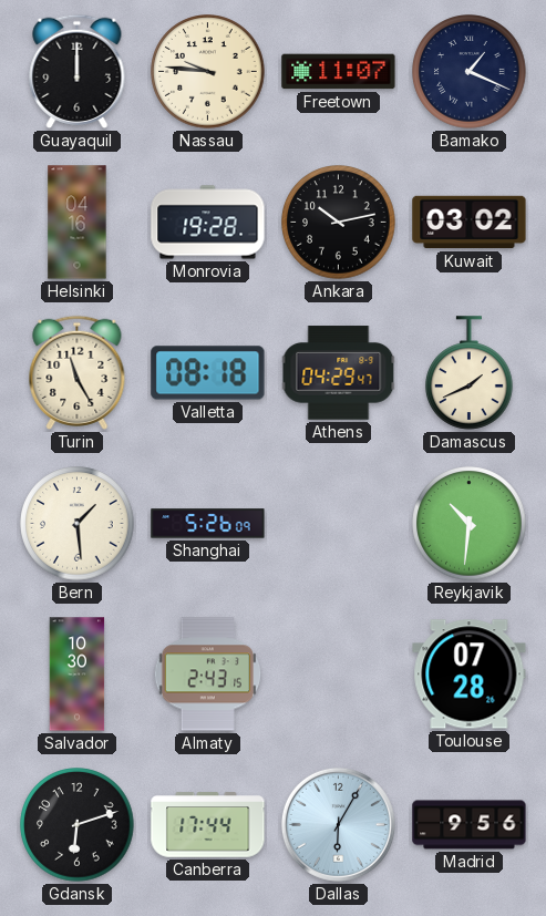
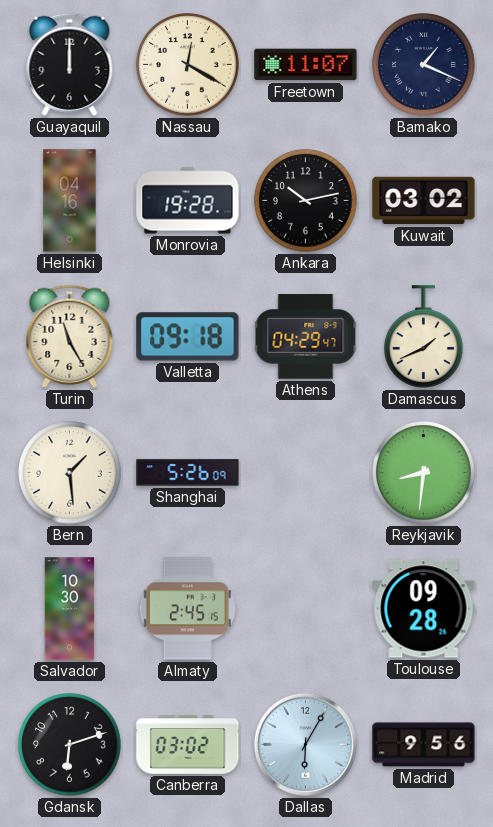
Nassau: 9:46 -> 12:20
Valletta: 08:18 -> 09:18
Reykjavik: 10:31 -> 8:31
Almaty: 2:43 -> 2:45
Toulouse: 07:28 -> 09:28
Canberra: 17:44 -> 03:02
